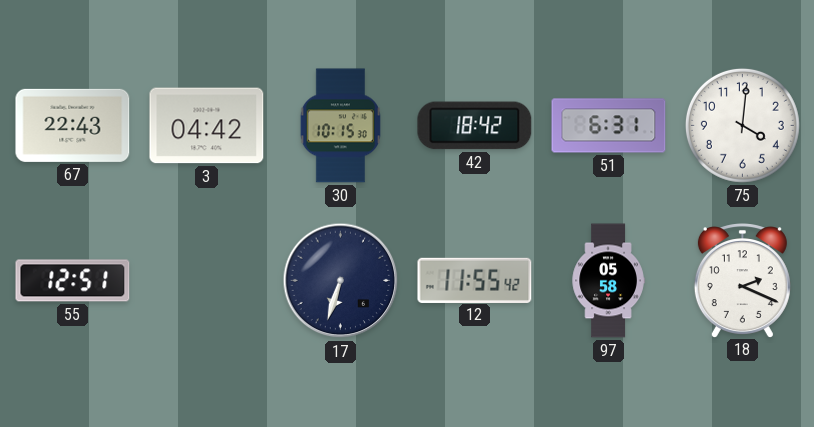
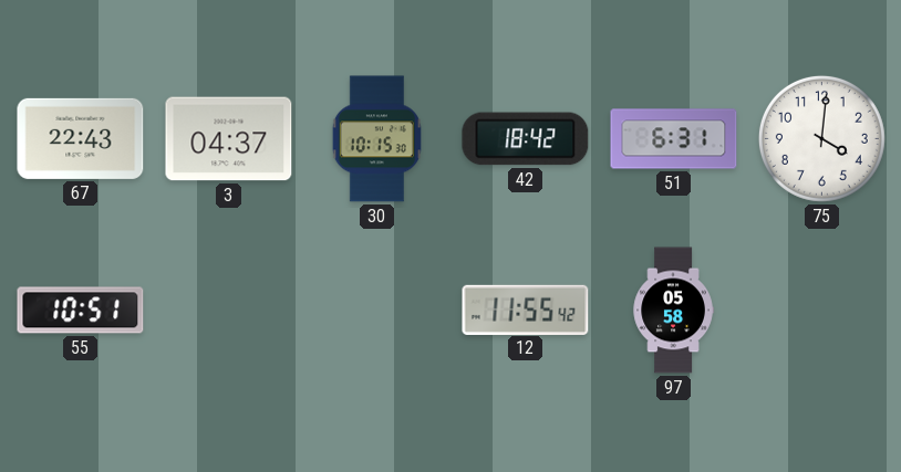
3: 04:42 -> 04:37
55: 12:51 -> 10:51
17: 6:33 -> none
18: 2:19 -> none
